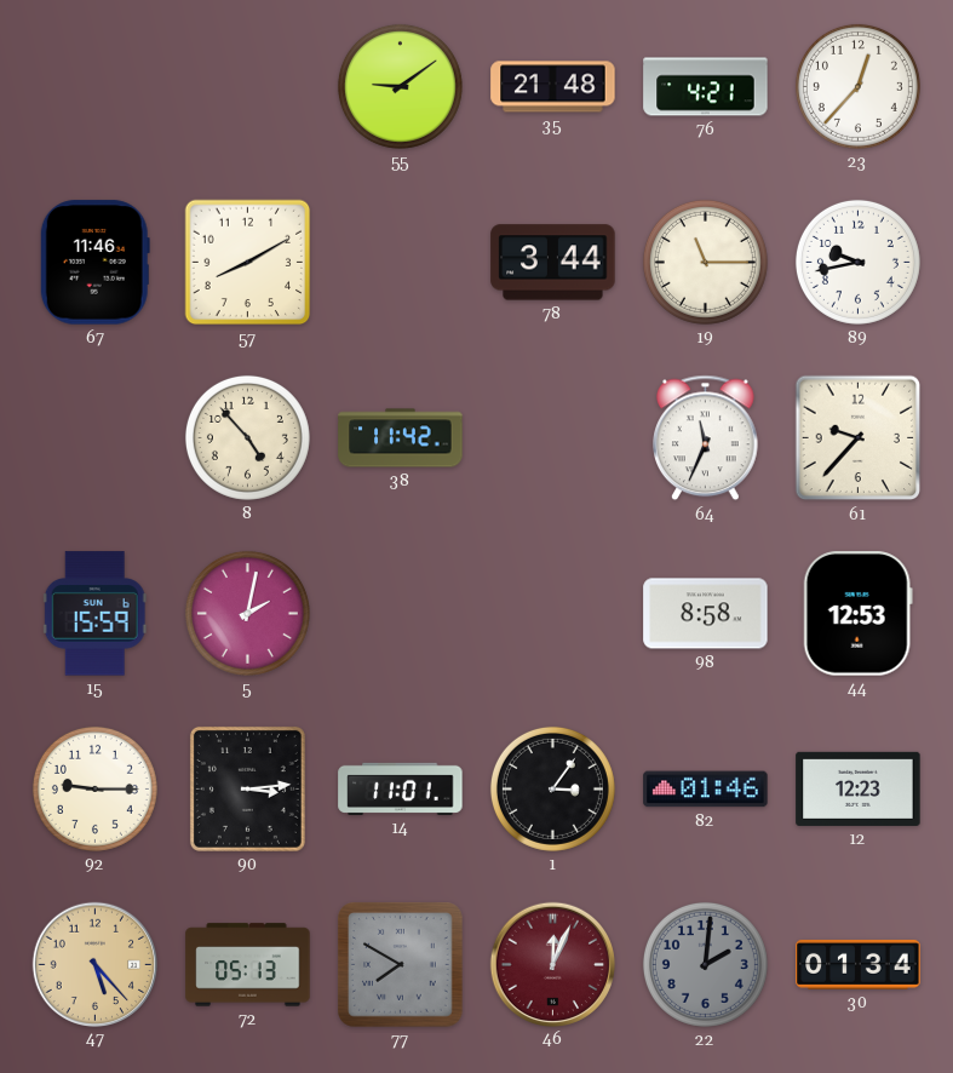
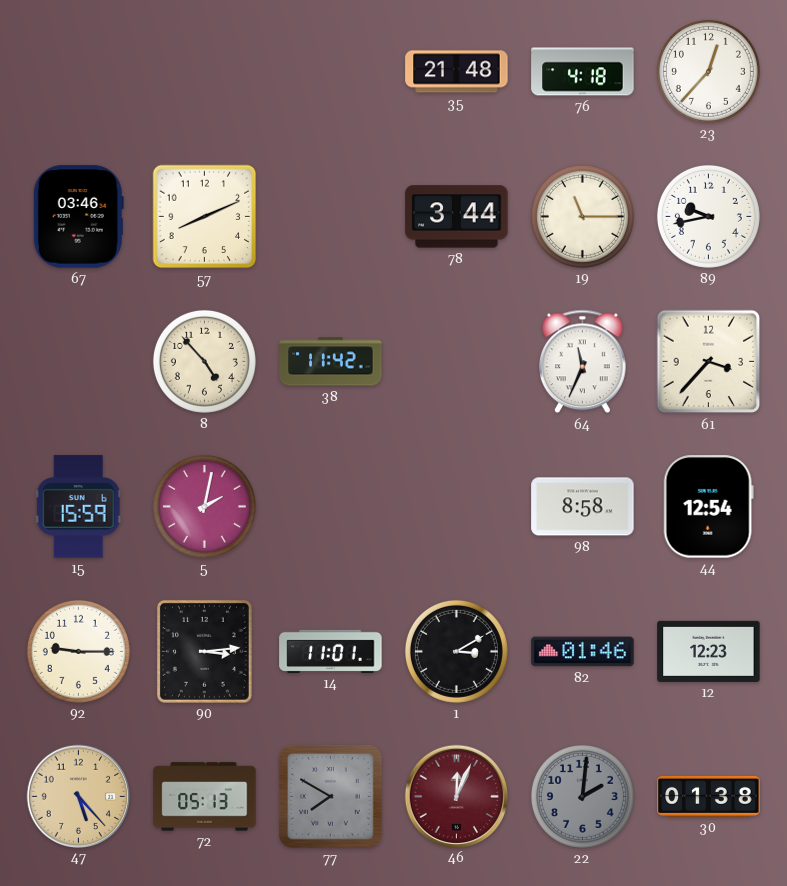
55: 9:09 -> none
76: 4:21 -> 4:18
67: 11:46 -> 03:46
57: 8:10 -> 8:11
61: 9:37 -> 3:37
44: 12:53 -> 12:54
1: 3:06 -> 3:10
30: 01:34 -> 01:38
